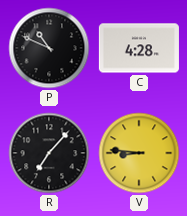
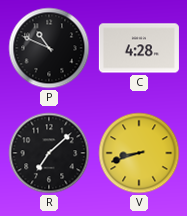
R: 7:07 -> 7:08
V: 8:46 -> 8:42
